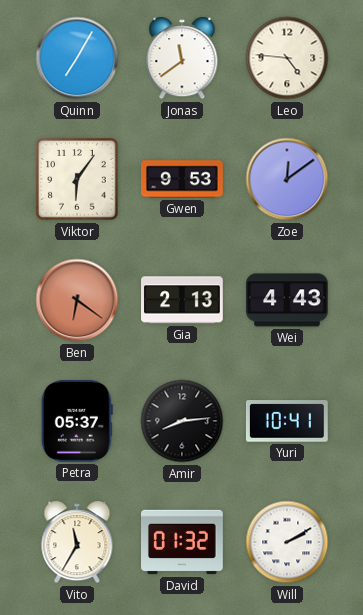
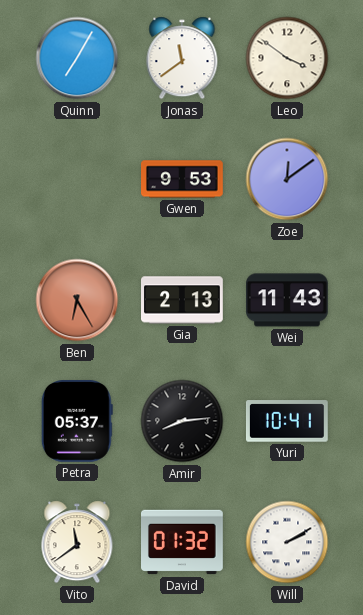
Leo: 4:46 -> 3:51
Viktor: 6:06 -> none
Ben: 6:21 -> 6:25
Wei: 4:43 -> 11:43
Vito: 11:35 -> 11:39
